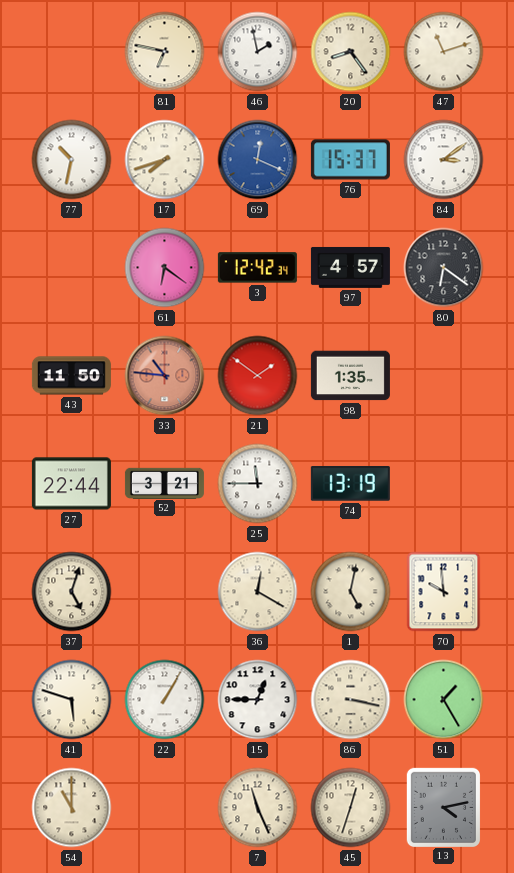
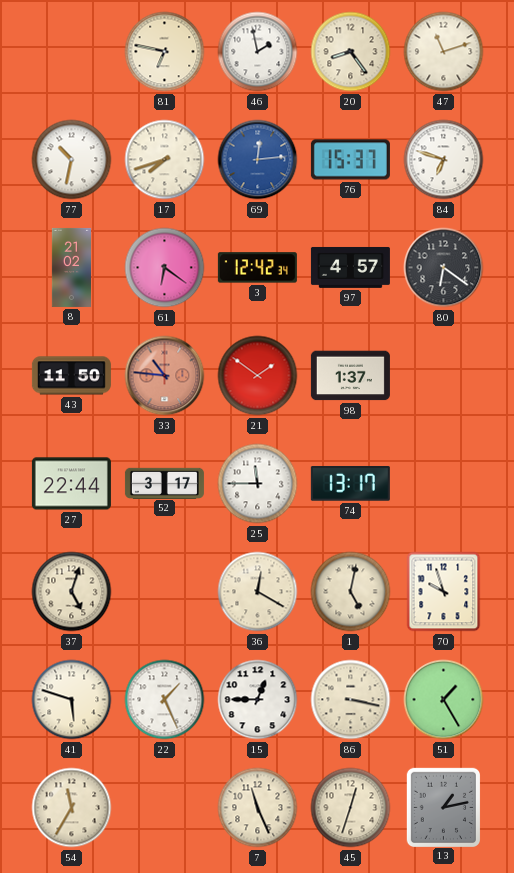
69: 12:19 -> 12:14
84: 3:09 -> 6:48
8: none -> 21:02
98: 1:35 -> 1:37
52: 3:21 -> 3:17
74: 13:19 -> 13:17
70: 9:59 -> 9:57
22: 1:05 -> 1:26
54: 11:00 -> 11:35
13: 4:13 -> 1:13
